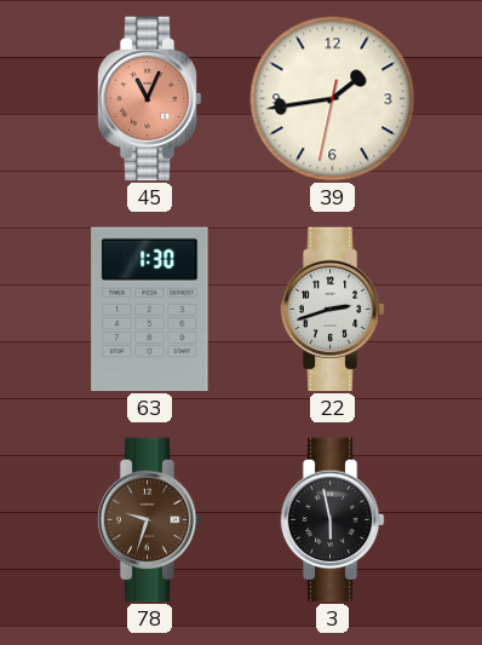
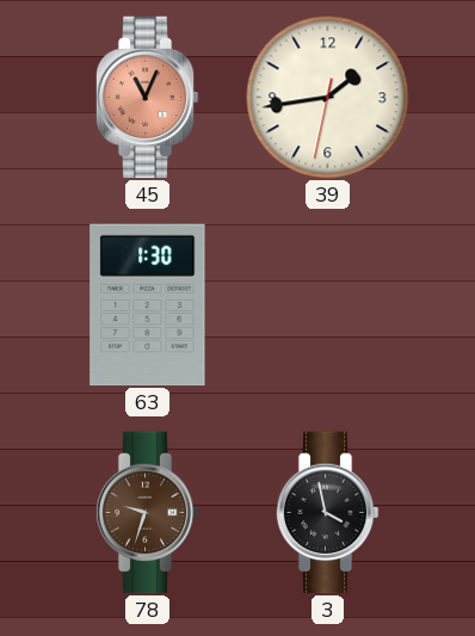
22: 2:42 -> none
3: 5:58 -> 3:58
